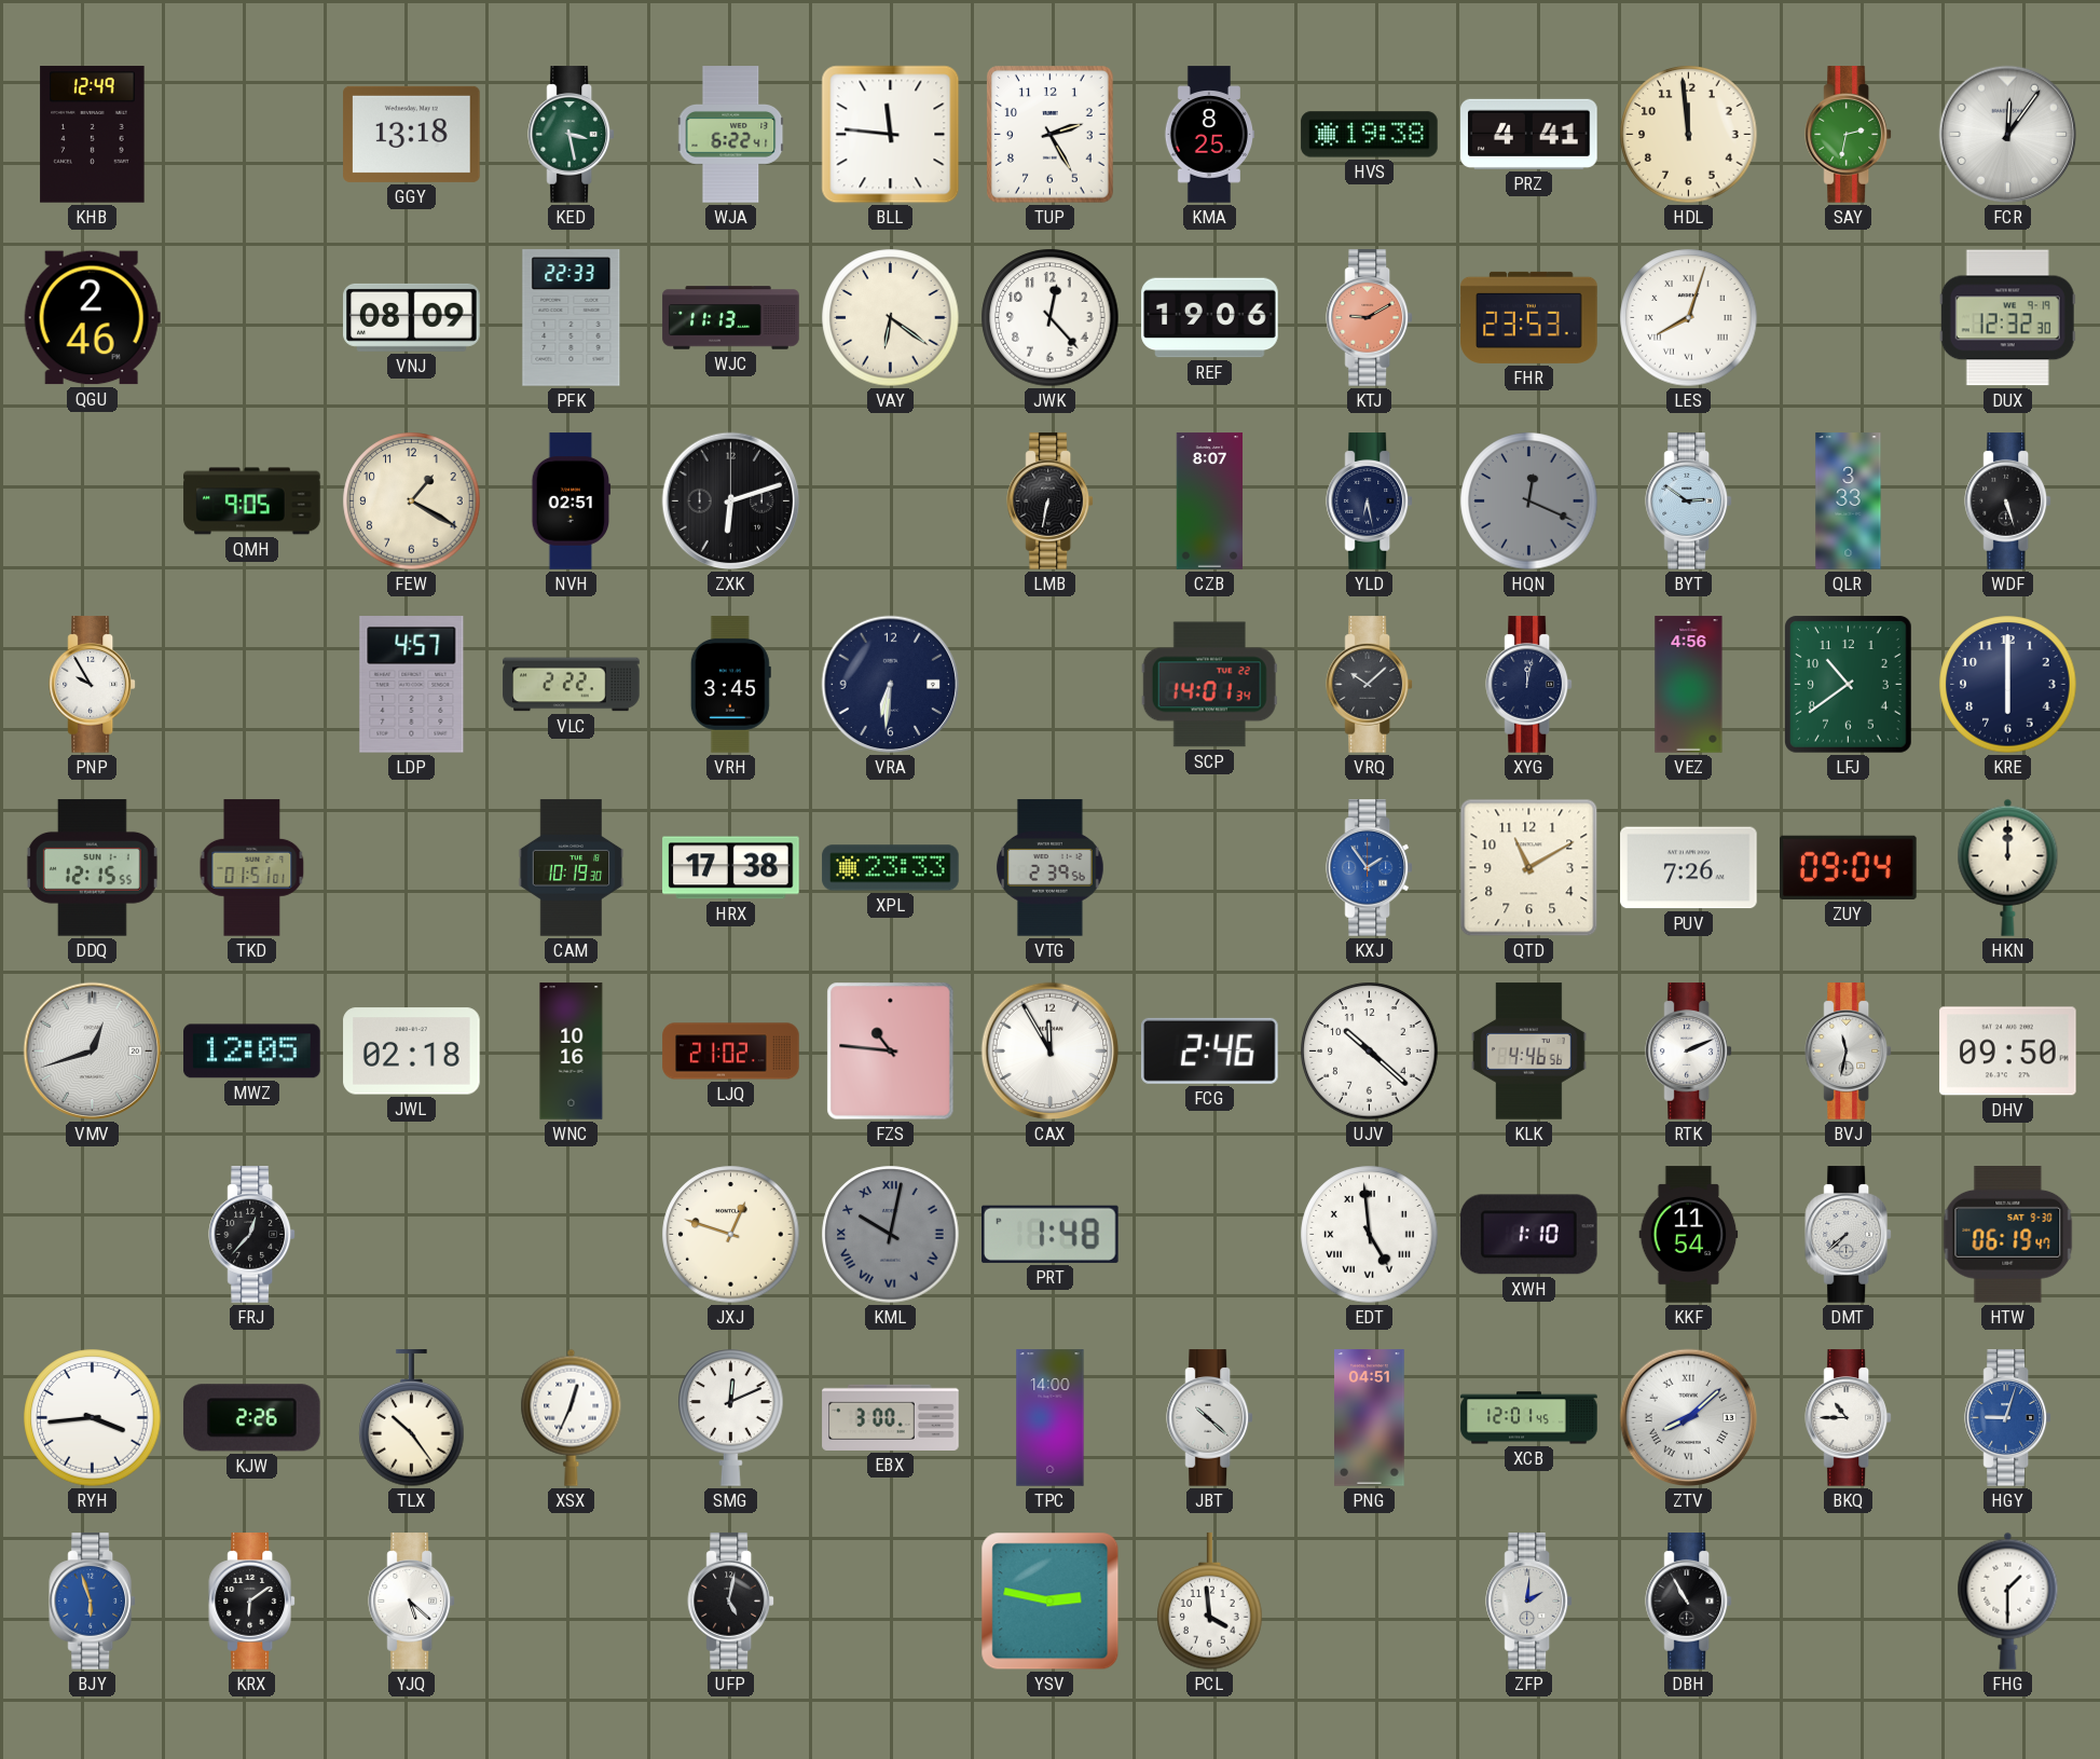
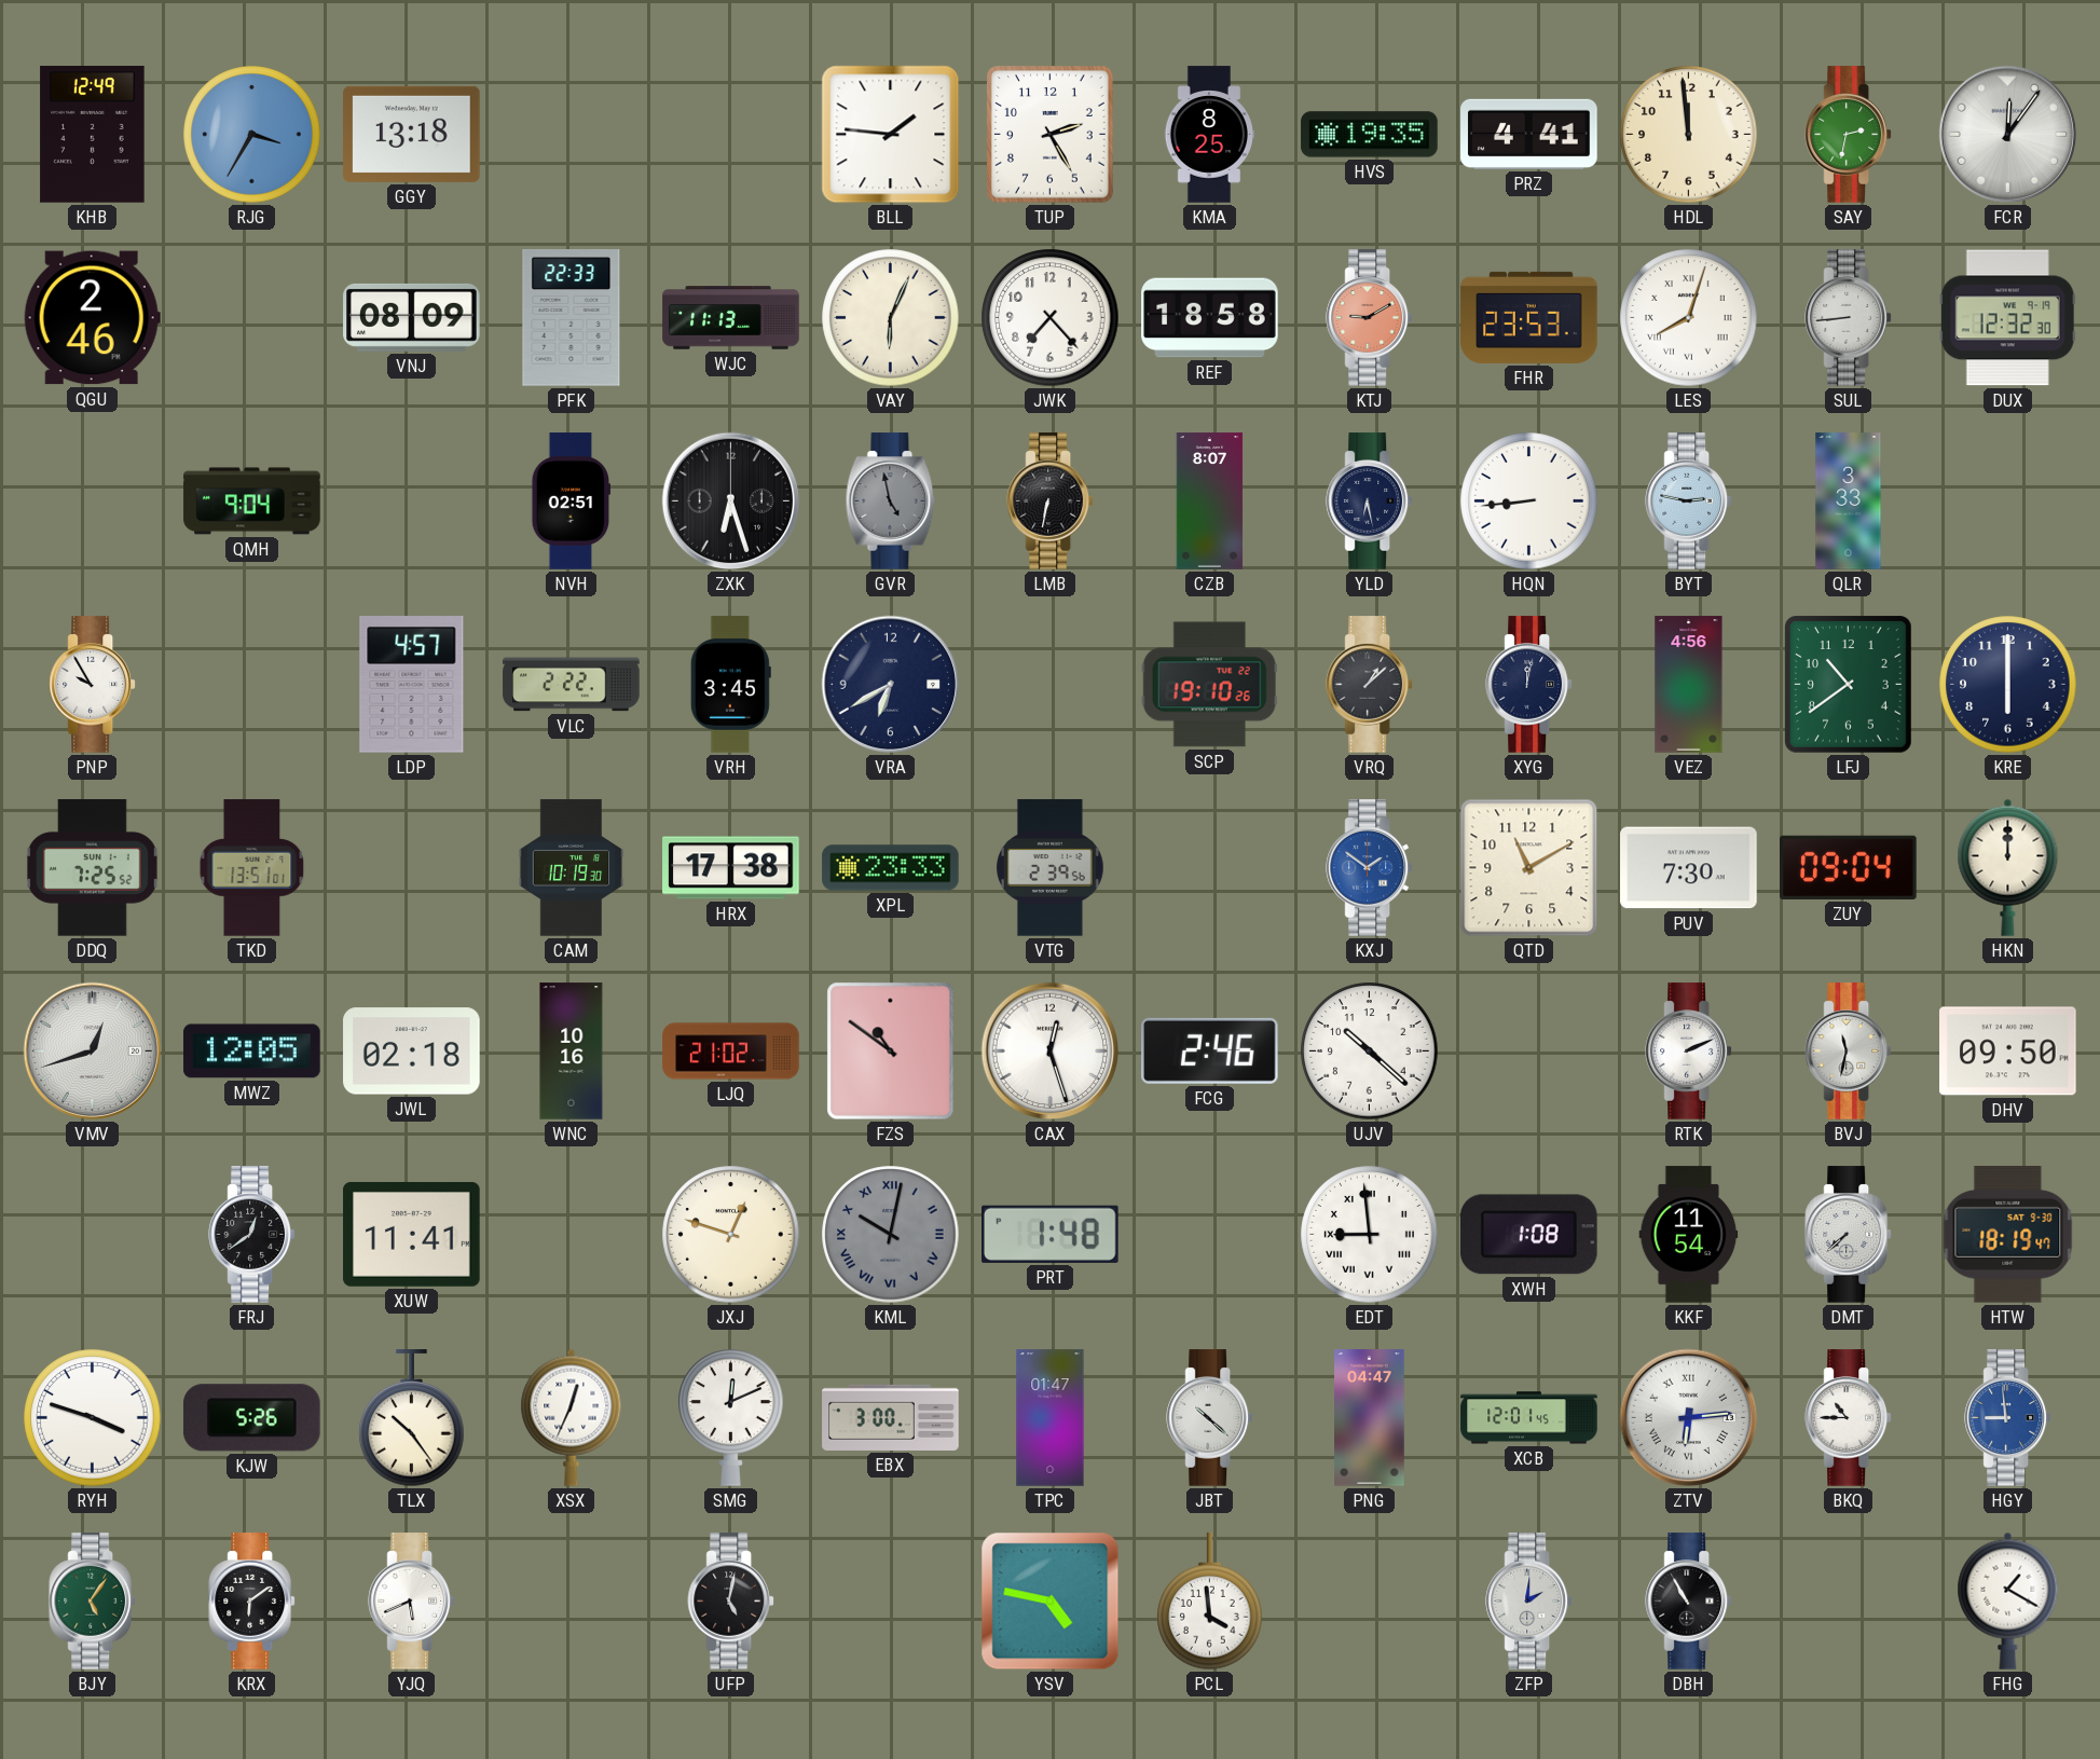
RJG: none -> 3:35
KED: 3:28 -> none
WJA: 6:22 -> none
BLL: 11:46 -> 1:46
HVS: 19:38 -> 19:35
VAY: 6:21 -> 6:04
JWK: 12:23 -> 7:23
REF: 19:06 -> 18:58
SUL: none -> 8:44
QMH: 9:05 -> 9:04
FEW: 1:20 -> none
ZXK: 6:12 -> 6:27
GVR: none -> 4:58
HQN: 12:19 -> 8:44
HQN dial: grey -> white
BYT: 2:51 -> 2:47
WDF: 5:27 -> none
VRA: 6:31 -> 6:40
SCP: 14:01 -> 19:10
VRQ: 10:08 -> 1:08
DDQ: 12:15 -> 7:25
TKD: 01:51 -> 13:51
KXJ: 1:54 -> 1:51
PUV: 7:26 -> 7:30
FZS: 10:46 -> 10:51
CAX: 11:55 -> 12:27
KLK: 4:46 -> none
FRJ: 12:37 -> 12:39
XUW: none -> 11:41
EDT: 4:59 -> 8:59
XWH: 1:10 -> 1:08
HTW: 06:19 -> 18:19
RYH: 3:44 -> 3:48
KJW: 2:26 -> 5:26
TPC: 14:00 -> 01:47
PNG: 04:51 -> 04:47
ZTV: 8:08 -> 6:14
HGY: 9:03 -> 8:59
BJY: 5:57 -> 5:06
BJY dial: blue -> green
YJQ: 5:22 -> 5:41
YSV: 2:47 -> 4:47
FHG: 1:30 -> 1:20
